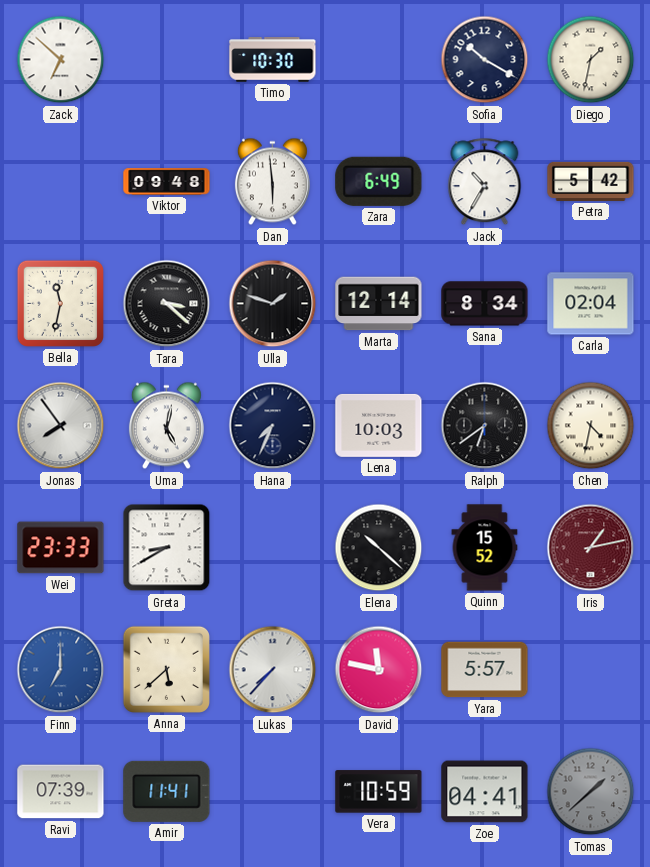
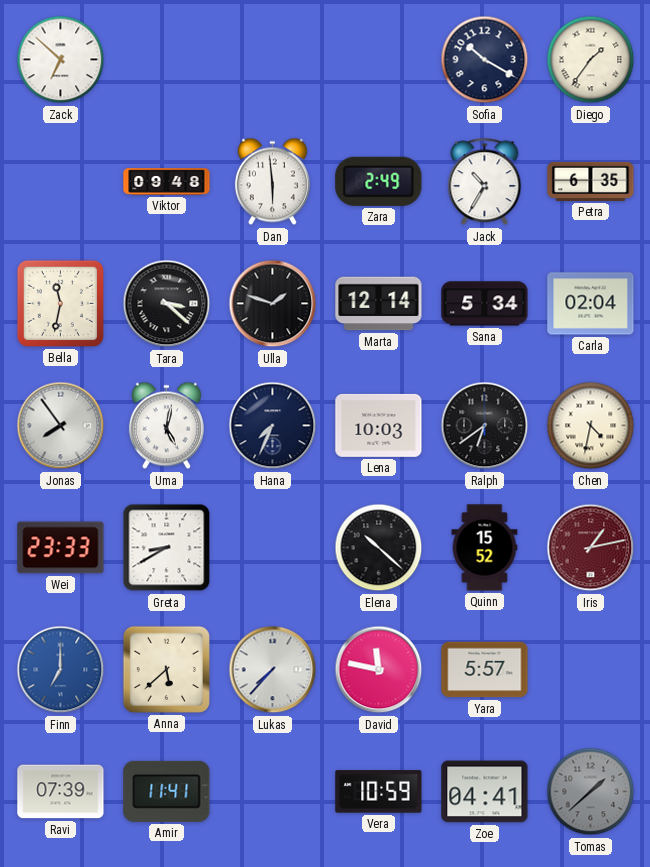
Timo: 10:30 -> none
Diego: 1:32 -> 1:36
Zara: 6:49 -> 2:49
Petra: 5:42 -> 6:35
Sana: 8:34 -> 5:34
